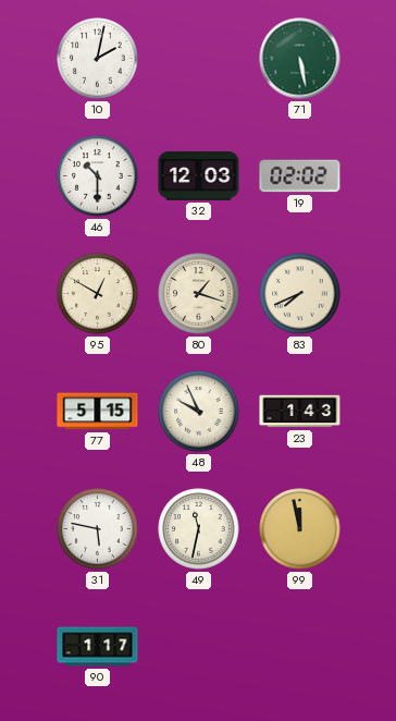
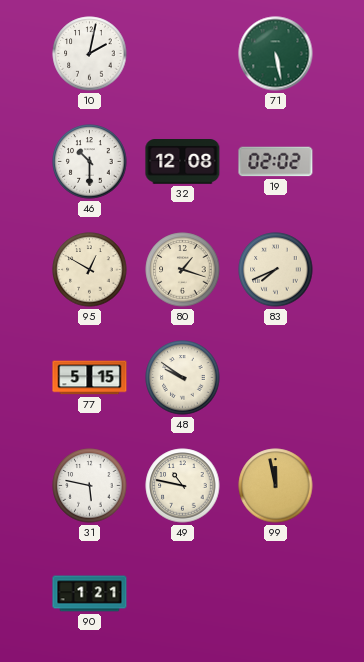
32: 12:03 -> 12:08
48: 9:56 -> 9:51
23: 1:43 -> none
49: 11:32 -> 10:47
90: 1:17 -> 1:21
